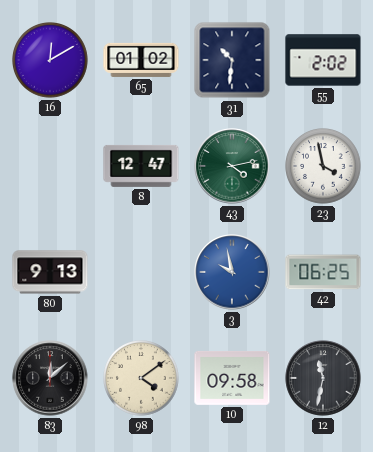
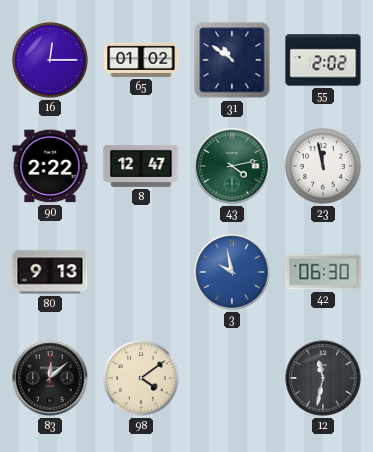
16: 12:10 -> 12:15
31: 10:31 -> 10:51
90: none -> 2:22
23: 3:58 -> 11:58
42: 06:25 -> 06:30
10: 09:58 -> none
